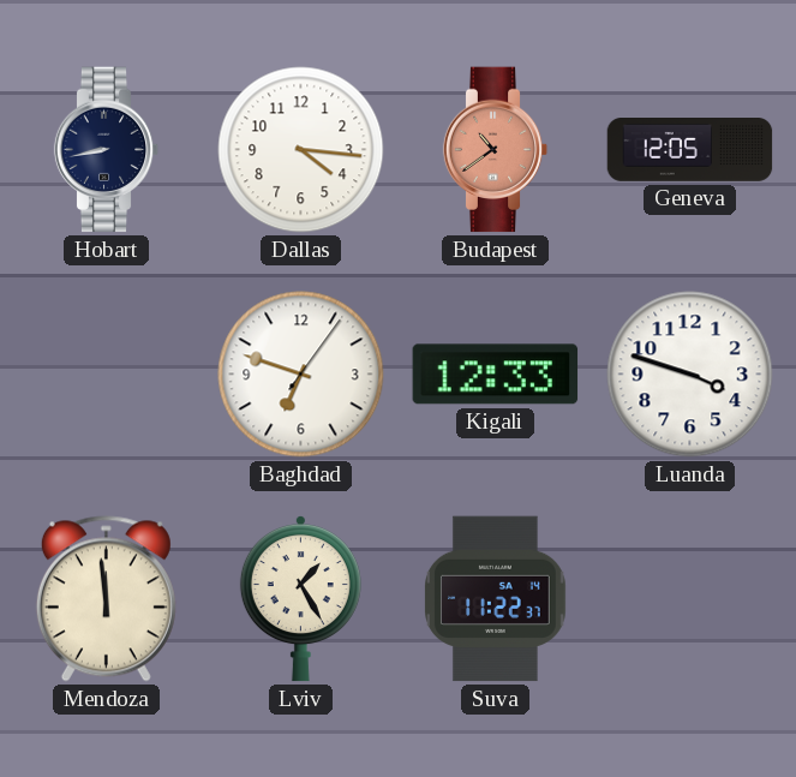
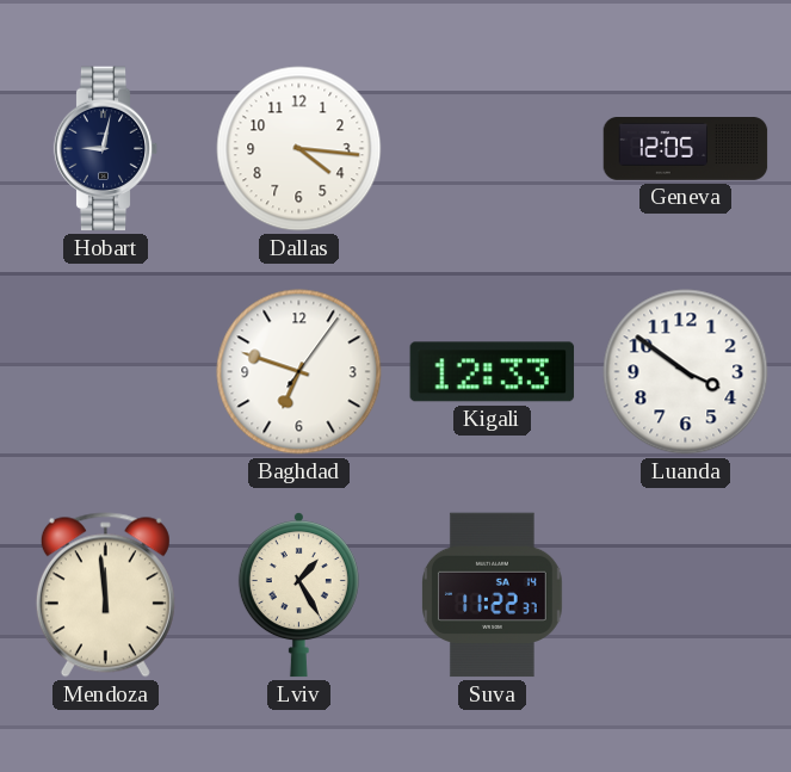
Hobart: 8:43 -> 9:02
Budapest: 10:39 -> none
Luanda: 3:48 -> 3:51
